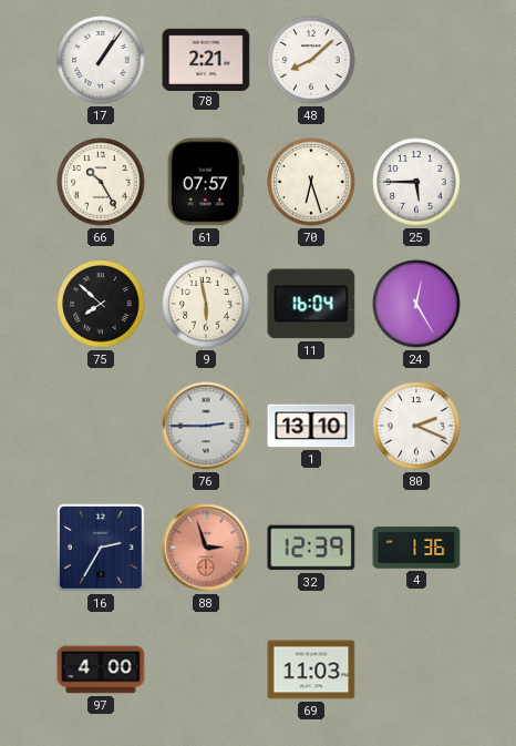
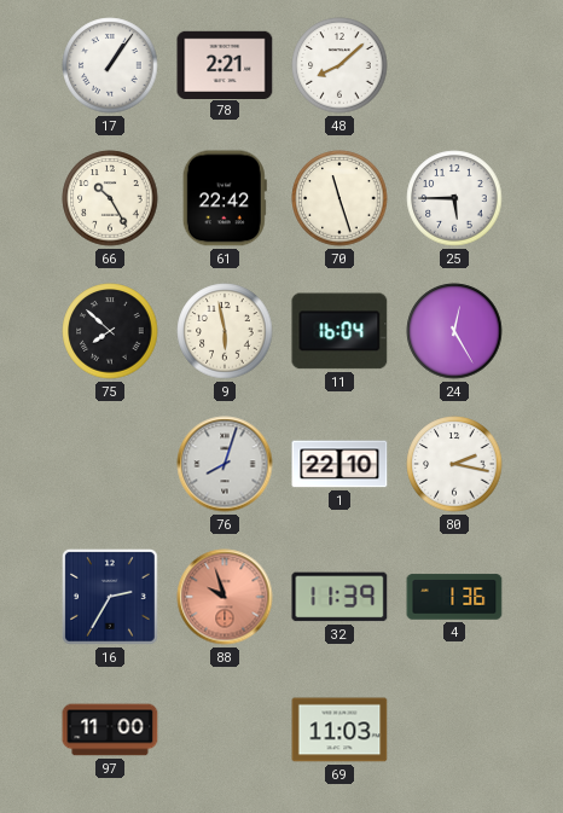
61: 07:57 -> 22:42
70: 6:27 -> 11:27
76: 2:45 -> 8:03
1: 13:10 -> 22:10
80: 2:19 -> 2:17
88: 2:57 -> 9:57
32: 12:39 -> 11:39
97: 4:00 -> 11:00
